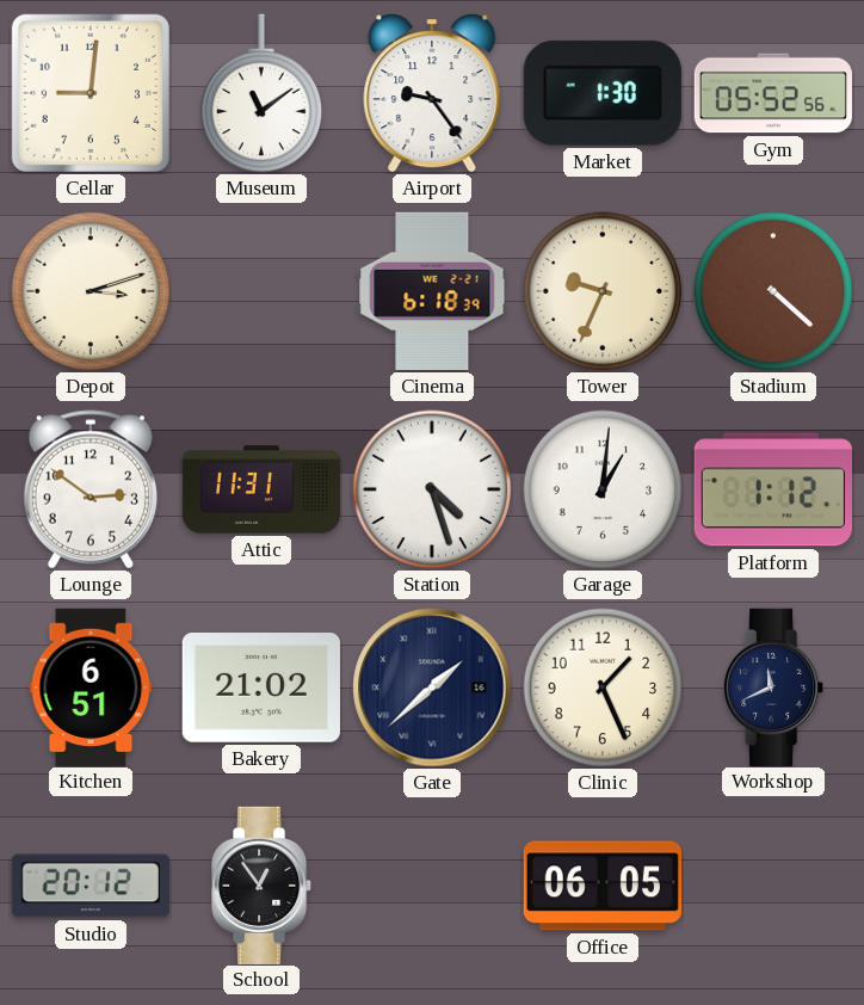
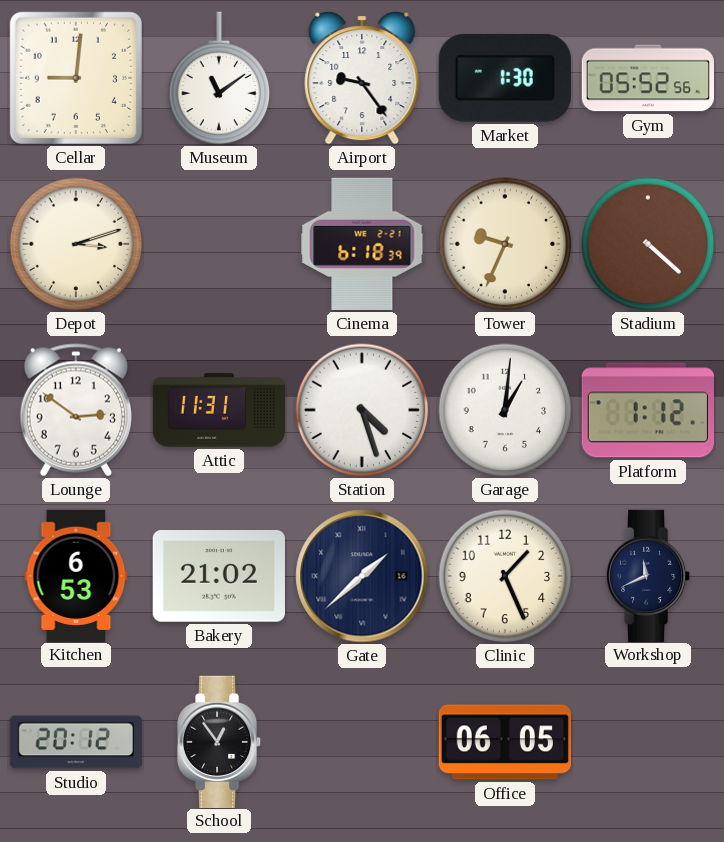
Kitchen: 6:51 -> 6:53
